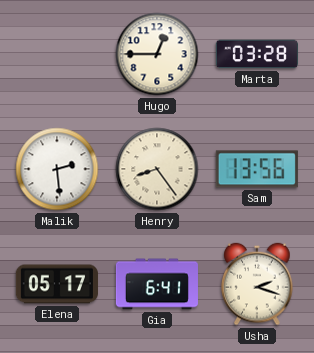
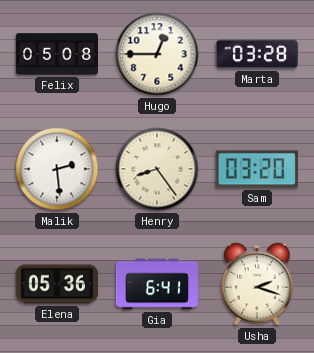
Felix: none -> 05:08
Sam: 13:56 -> 03:20
Elena: 05:17 -> 05:36
